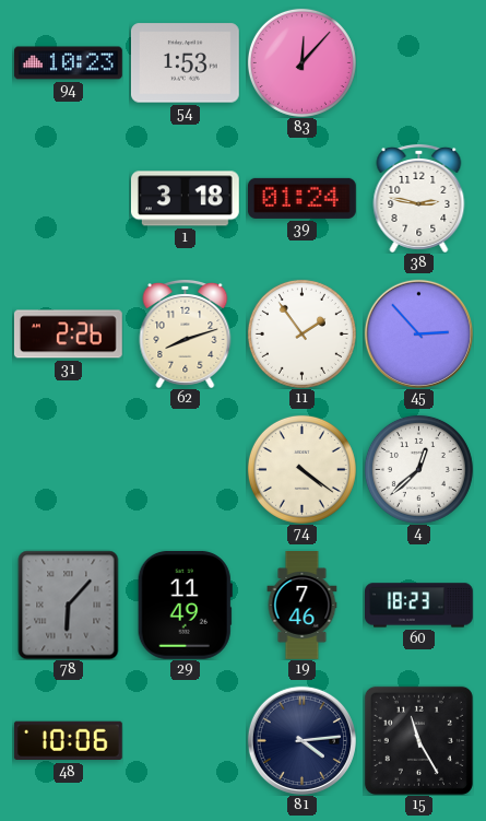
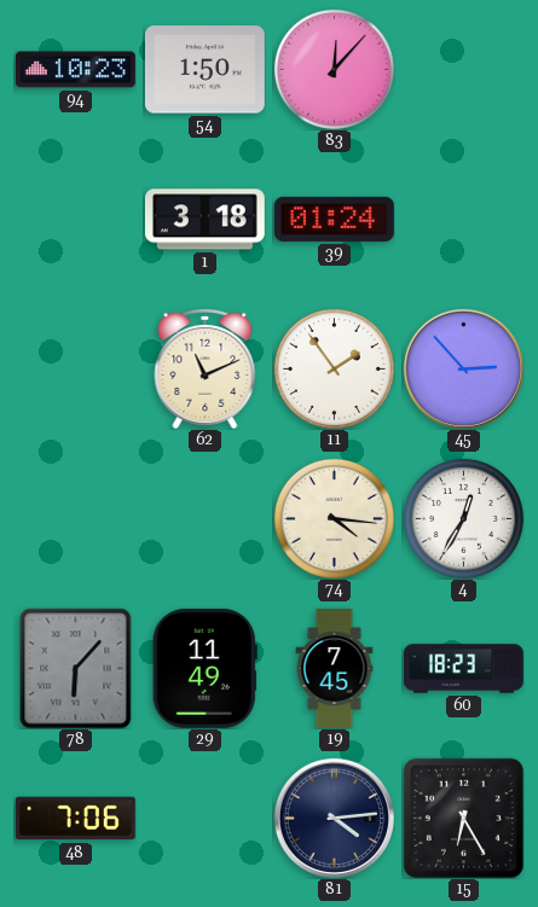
54: 1:53 -> 1:50
38: 2:47 -> none
31: 2:26 -> none
62: 8:12 -> 11:11
74: 4:21 -> 4:16
4: 12:38 -> 12:35
19: 7:46 -> 7:45
48: 10:06 -> 7:06
15: 11:25 -> 6:25
